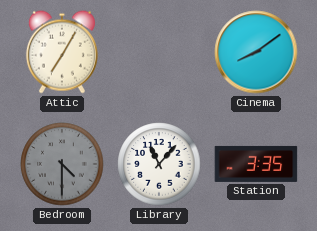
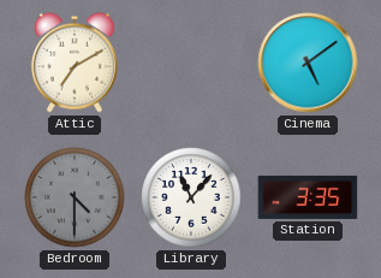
Attic: 7:05 -> 7:10
Cinema: 8:09 -> 5:09
